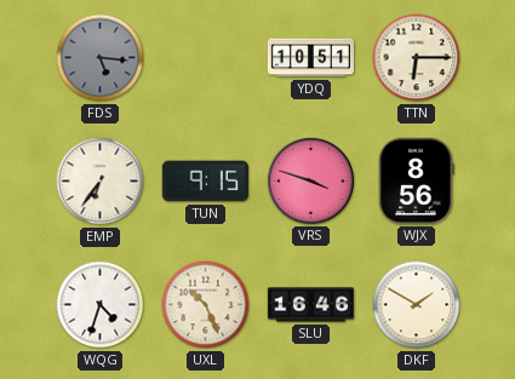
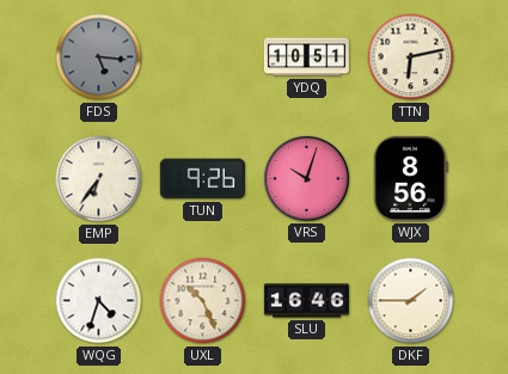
TTN: 6:15 -> 6:13
TUN: 9:15 -> 9:26
VRS: 3:48 -> 10:03
DKF: 1:50 -> 1:45
